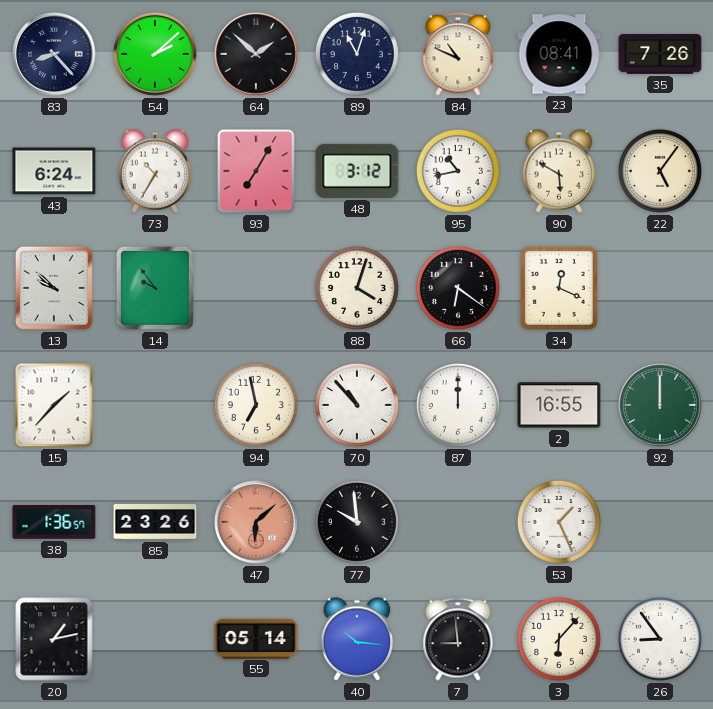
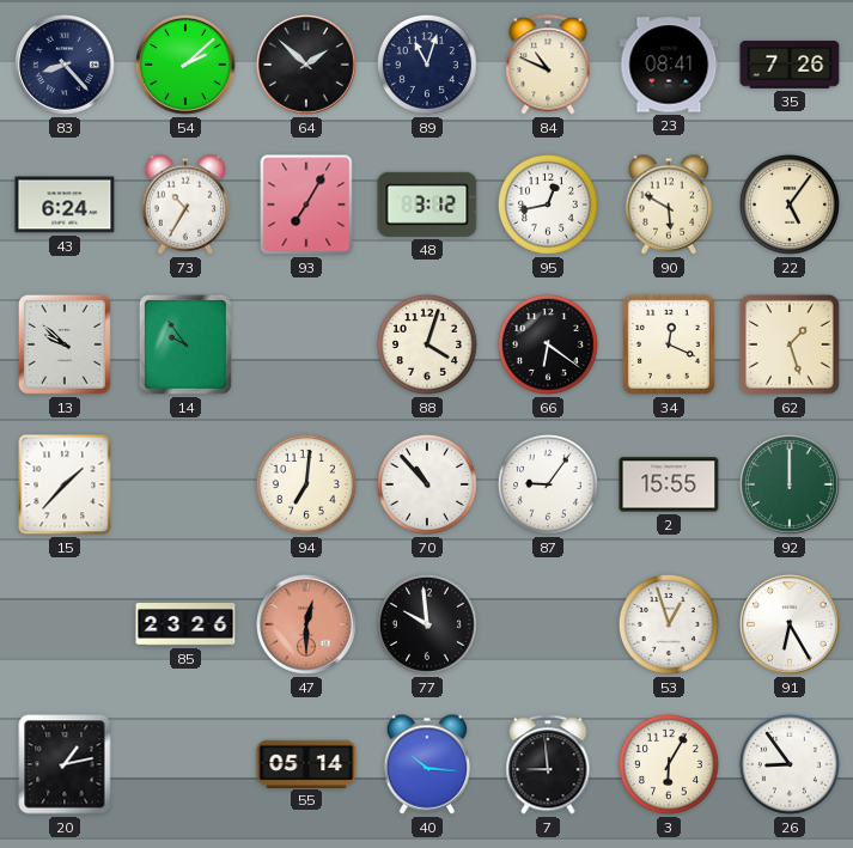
95: 10:43 -> 12:43
62: none -> 1:27
94: 6:58 -> 7:01
87: 12:00 -> 9:06
2: 16:55 -> 15:55
38: 1:36 -> none
47: 6:08 -> 12:30
53: 1:26 -> 12:57
91: none -> 6:25
3: 6:07 -> 6:05
